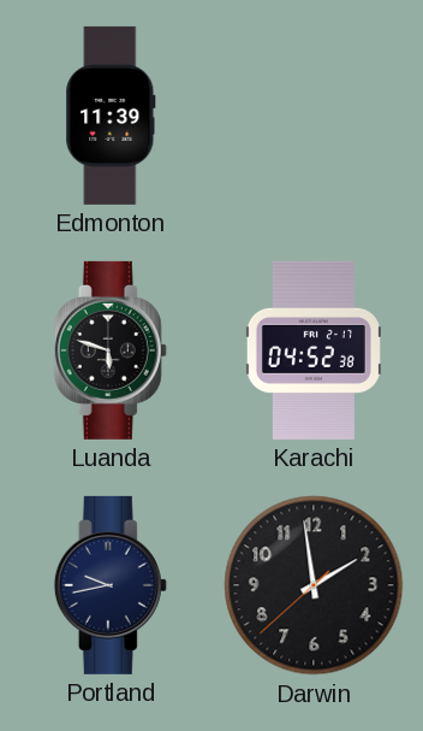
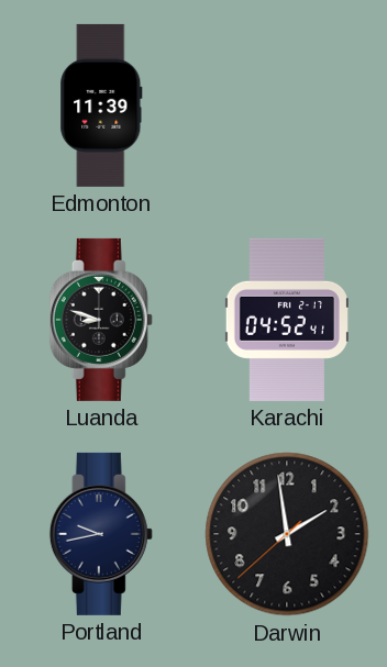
Luanda: 5:48 -> 8:48
Karachi: 04:52:38 -> 04:52:41
